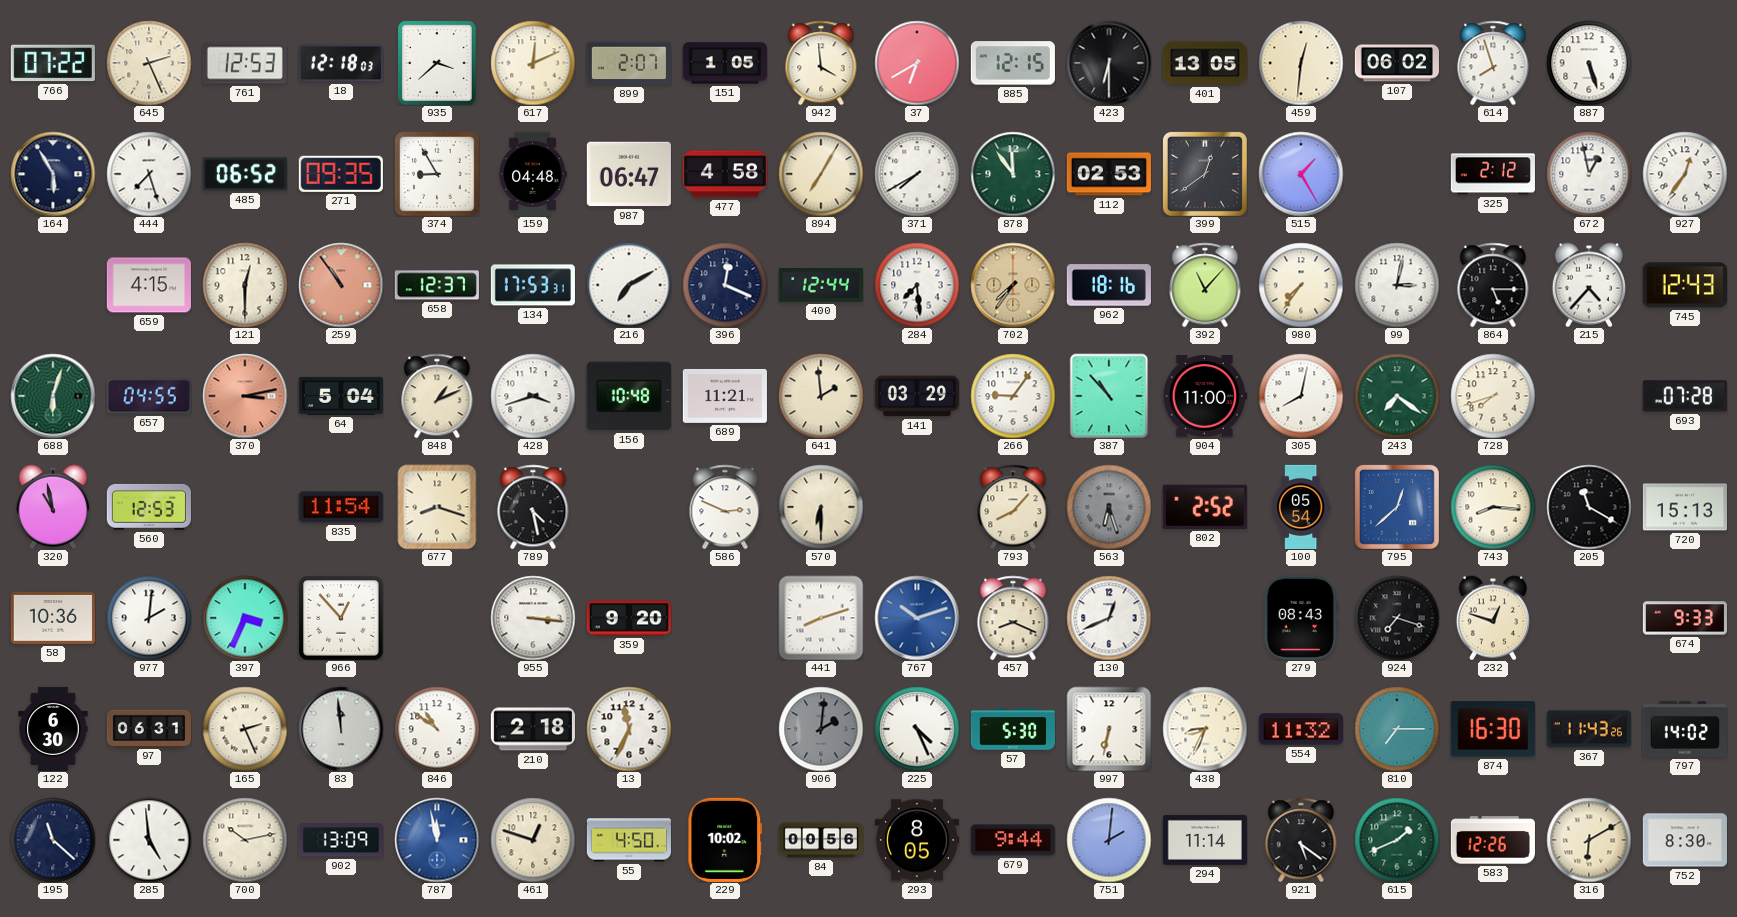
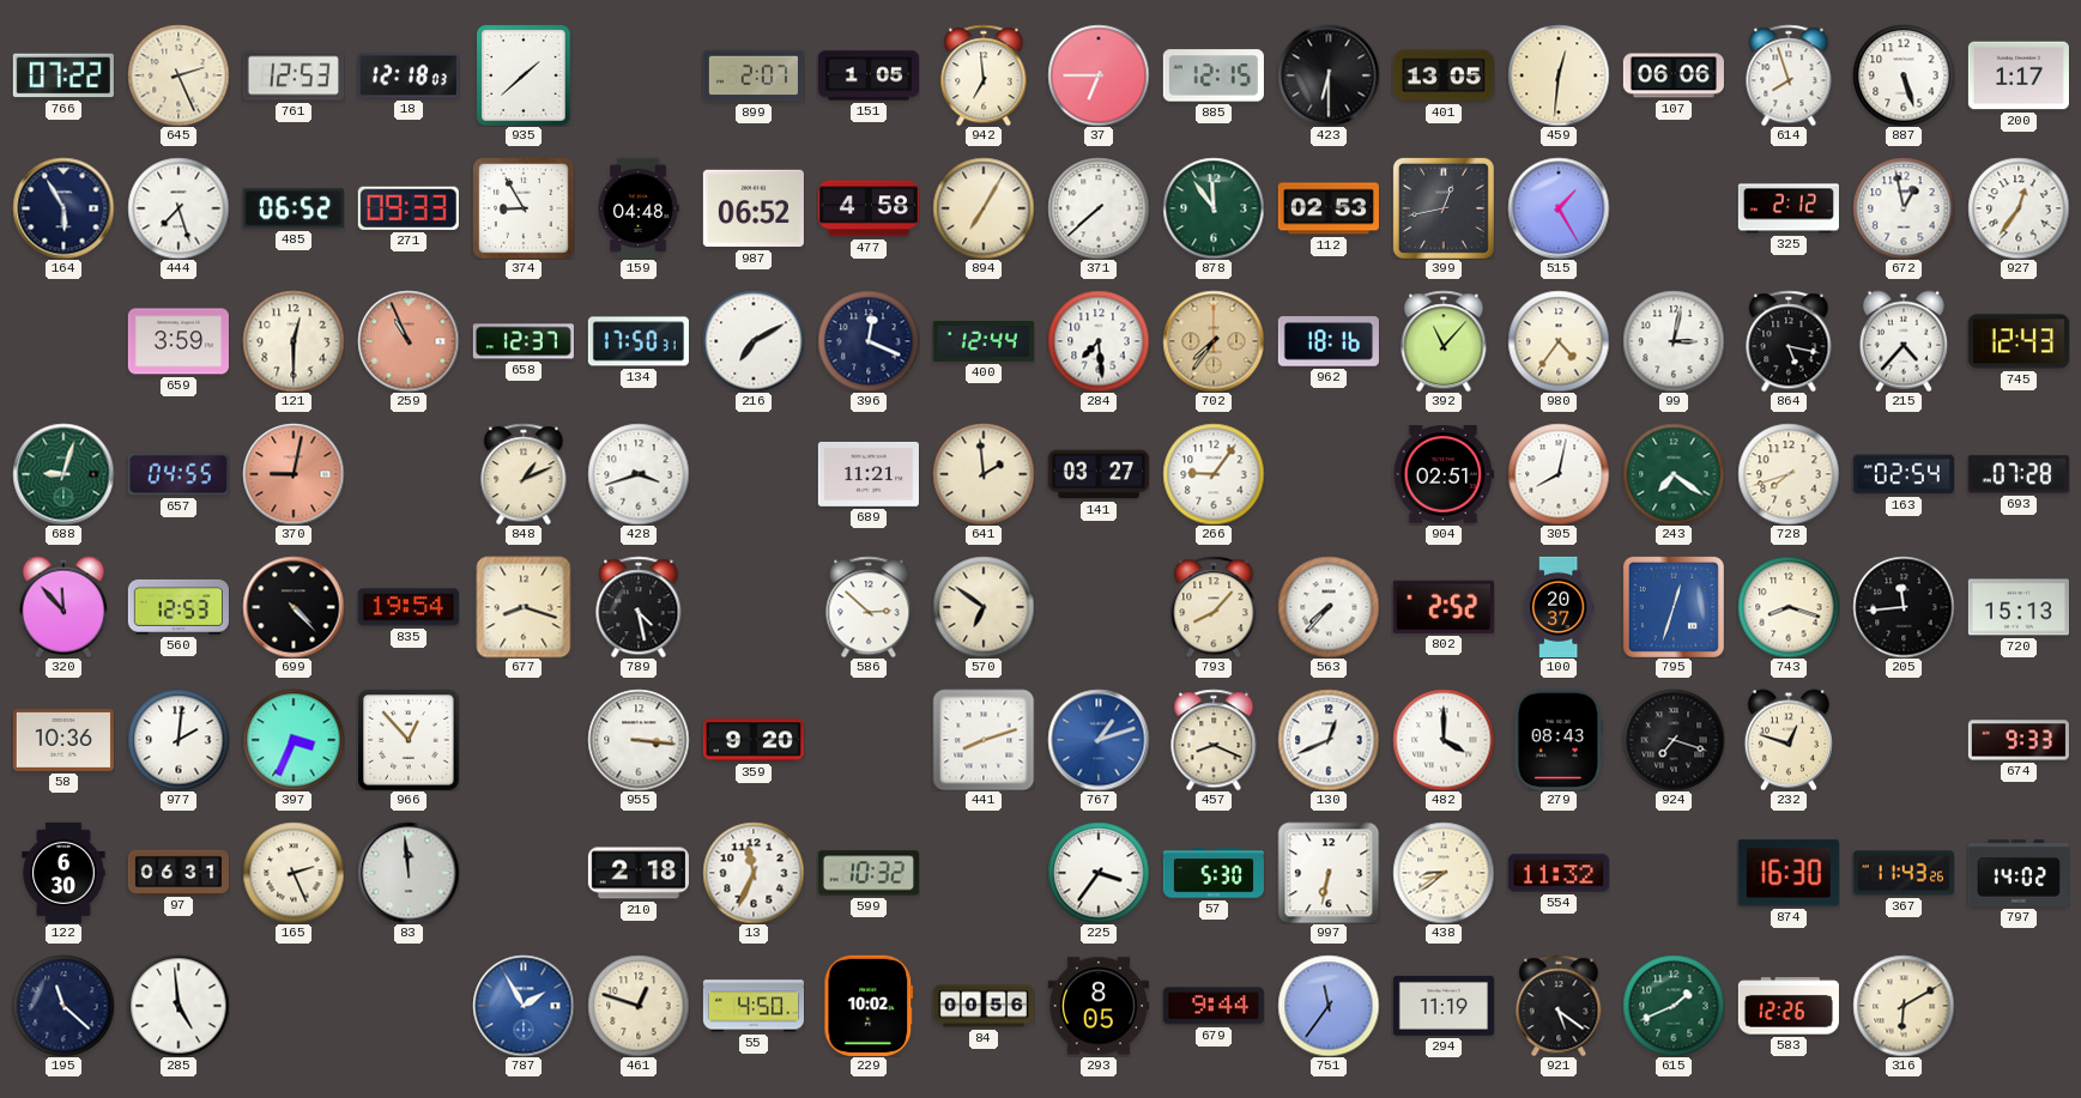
935: 3:38 -> 1:38
617: 12:11 -> none
942: 3:59 -> 6:59
37: 6:40 -> 6:45
107: 06:02 -> 06:06
200: none -> 1:17
271: 09:35 -> 09:33
987: 06:47 -> 06:52
371: 7:40 -> 7:38
399: 12:39 -> 12:43
659: 4:15 -> 3:59
259: 10:54 -> 10:56
134: 17:53 -> 17:50
980: 7:36 -> 4:36
864: 5:15 -> 5:17
688: 6:03 -> 9:03
370: 3:13 -> 9:02
64: 5:04 -> none
156: 10:48 -> none
141: 03:29 -> 03:27
387: 10:53 -> none
904: 11:00 -> 02:51
163: none -> 02:54
320: 10:58 -> 11:53
699: none -> 4:23
835: 11:54 -> 19:54
586: 2:49 -> 2:52
570: 6:30 -> 6:51
563: 6:27 -> 7:37
563 dial: grey -> white
100: 05:54 -> 20:37
795: 12:38 -> 12:33
743: 8:16 -> 8:18
205: 11:20 -> 11:44
767: 10:12 -> 1:12
482: none -> 4:00
846: 10:51 -> none
599: none -> 10:32
906: 2:01 -> none
225: 4:26 -> 3:36
438: 8:34 -> 8:39
810: 7:15 -> none
700: 10:13 -> none
902: 13:09 -> none
787: 11:58 -> 1:55
751: 2:01 -> 11:36
294: 11:14 -> 11:19
752: 8:30 -> none
